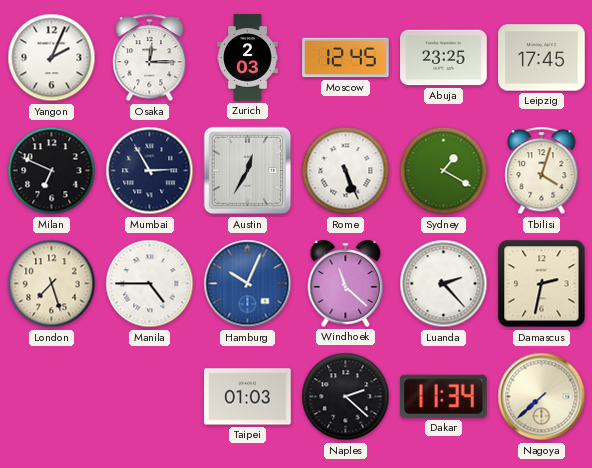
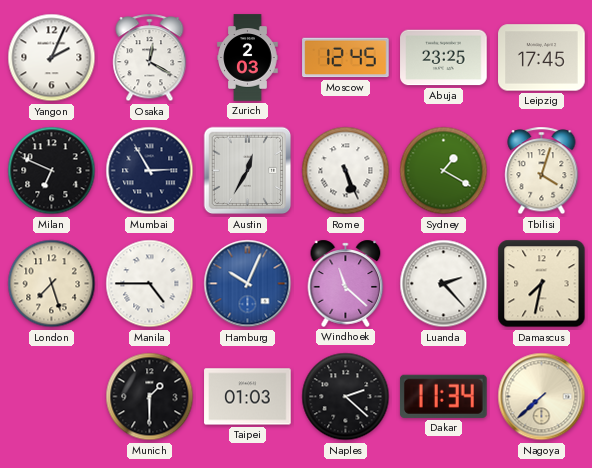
Osaka: 12:15 -> 12:20
Damascus: 2:32 -> 7:32
Munich: none -> 1:30
